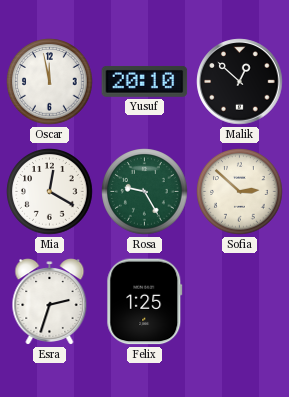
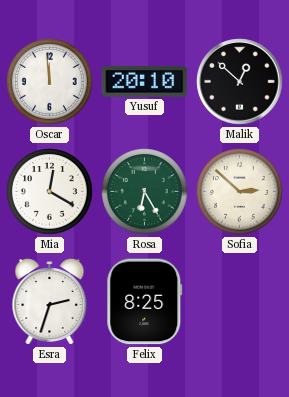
Oscar: 11:58 -> 11:59
Rosa: 9:25 -> 6:25
Felix: 1:25 -> 8:25
